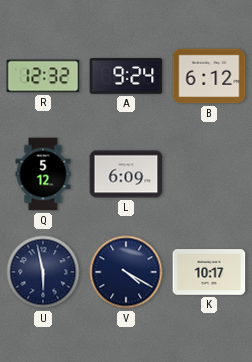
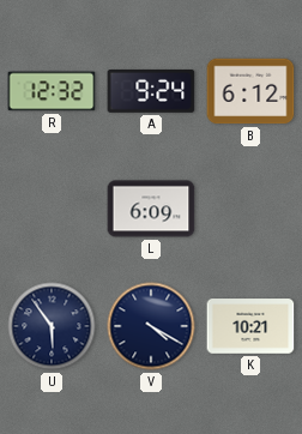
Q: 5:12 -> none
U: 5:58 -> 5:54
K: 10:17 -> 10:21
